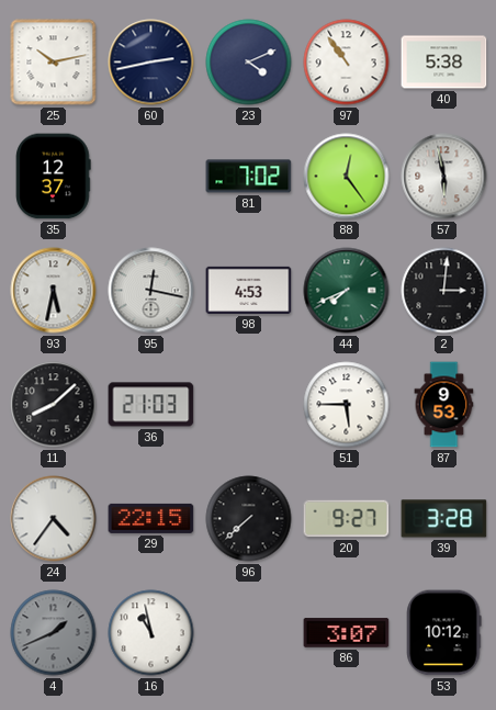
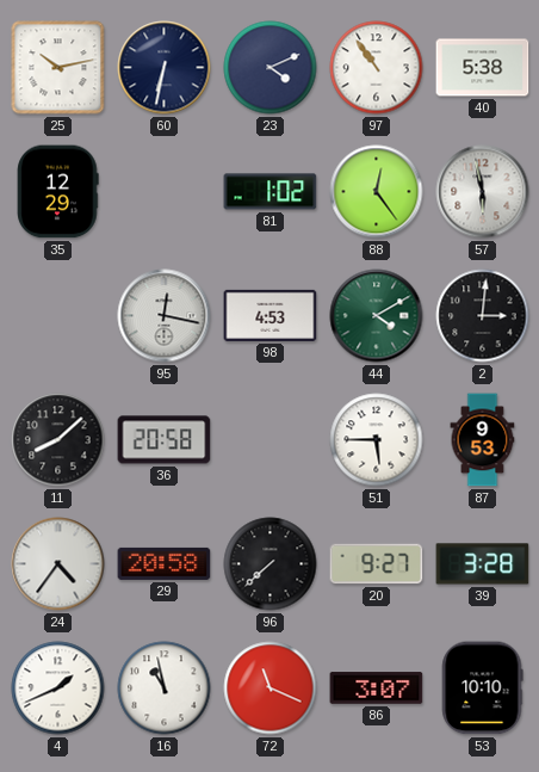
60: 2:43 -> 6:32
35: 12:37 -> 12:29
81: 7:02 -> 1:02
93: 5:32 -> none
44: 7:41 -> 4:10
36: 21:03 -> 20:58
29: 22:15 -> 20:58
4 dial: grey -> white
72: none -> 11:19
53: 10:12 -> 10:10
